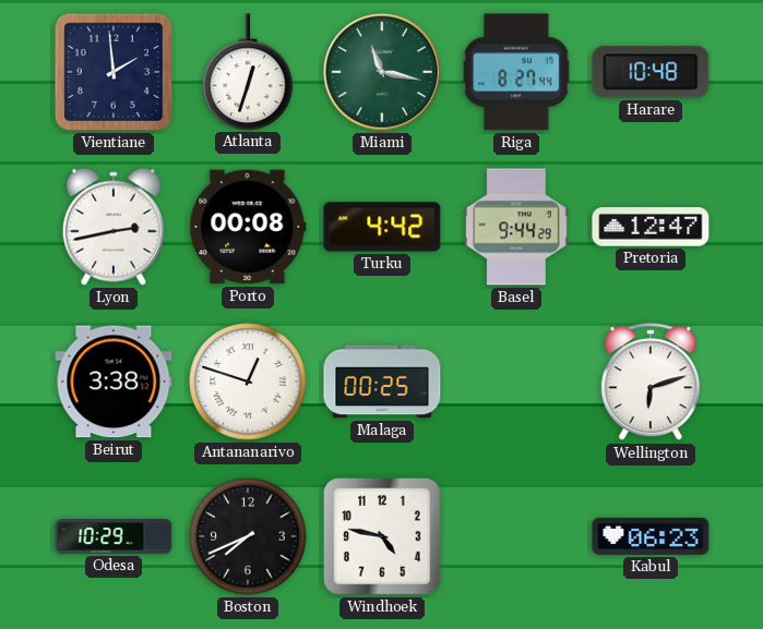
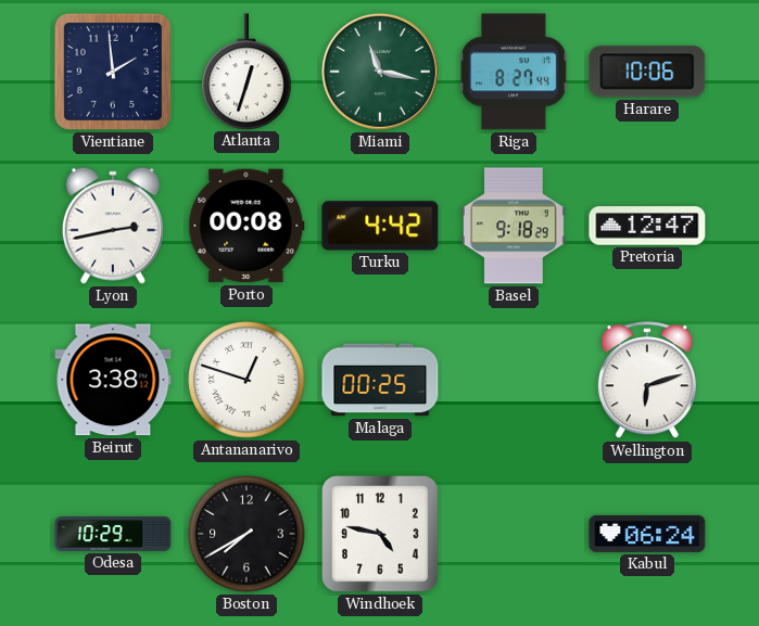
Harare: 10:48 -> 10:06
Basel: 9:44 -> 9:18
Boston: 7:41 -> 7:40
Kabul: 06:23 -> 06:24
